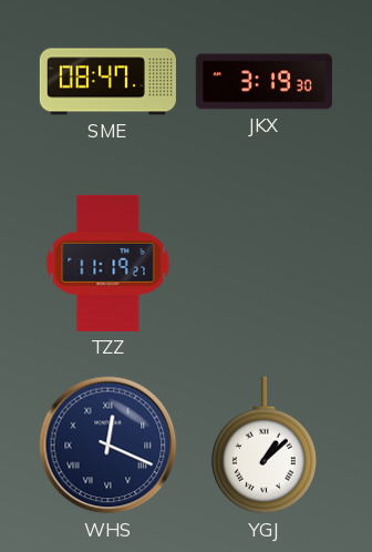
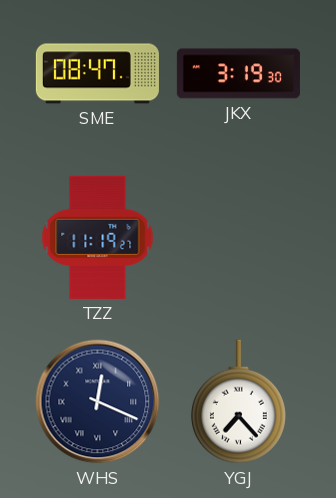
YGJ: 1:08 -> 7:23
